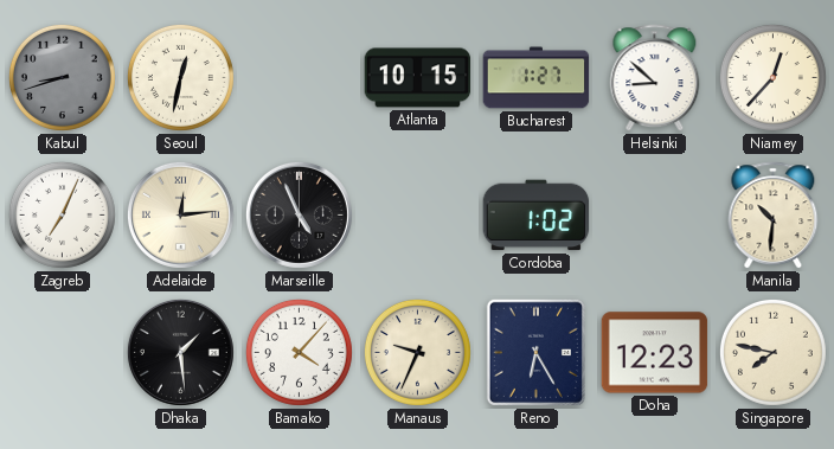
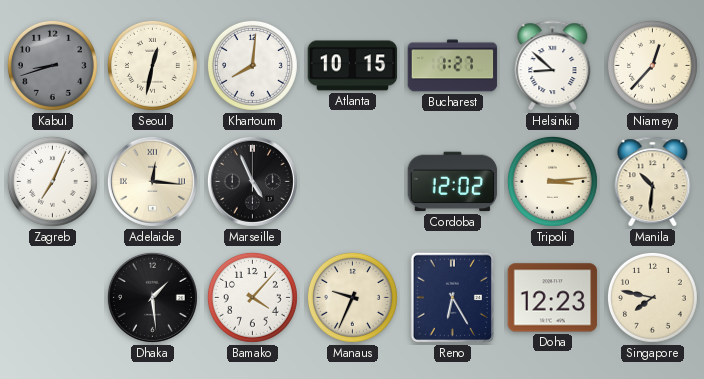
Khartoum: none -> 8:01
Adelaide: 12:14 -> 12:16
Cordoba: 1:02 -> 12:02
Tripoli: none -> 3:14
